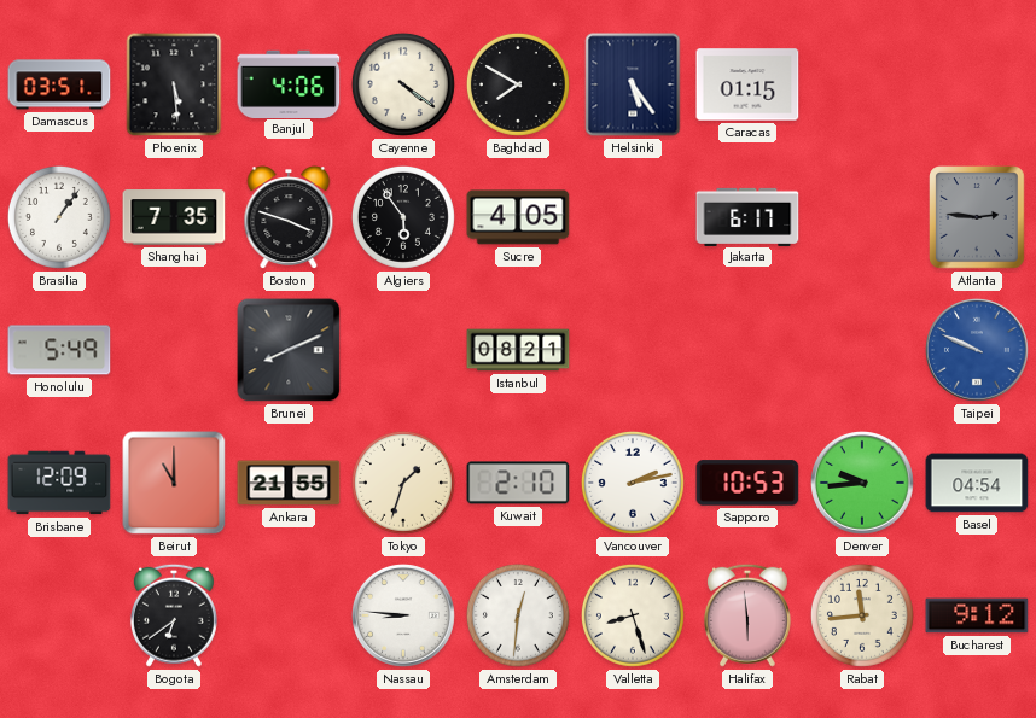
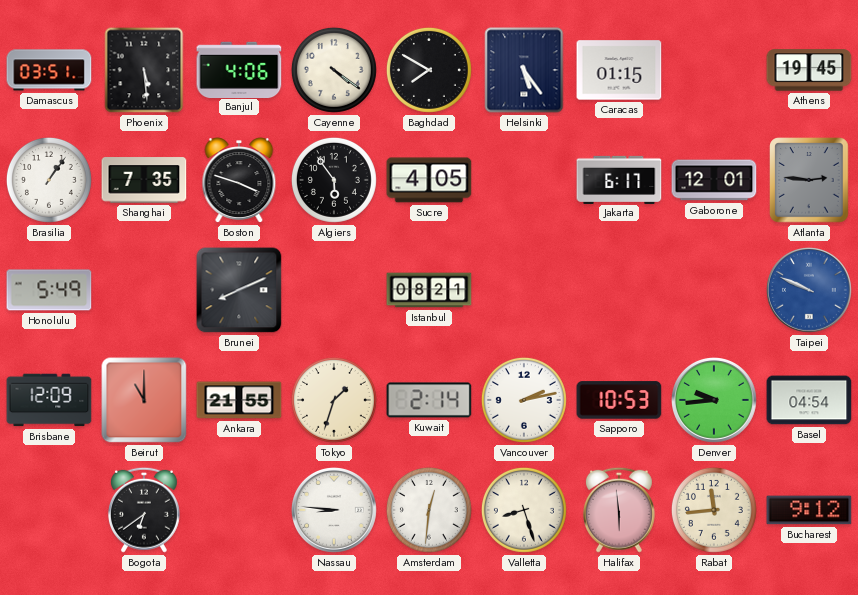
Athens: none -> 19:45
Gaborone: none -> 12:01
Kuwait: 2:10 -> 2:14
